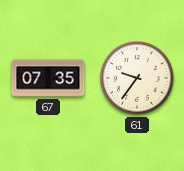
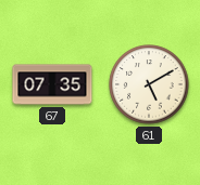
61: 9:36 -> 5:10
